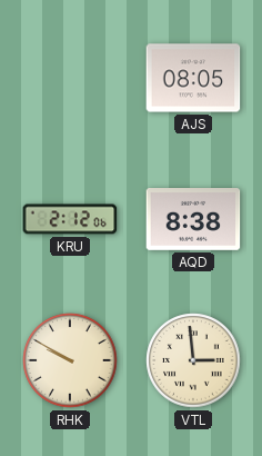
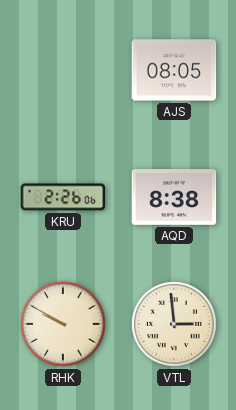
KRU: 2:12 -> 2:26
